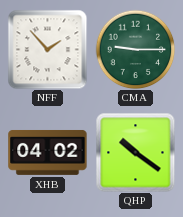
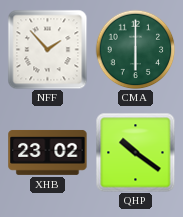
CMA: 9:15 -> 6:00
XHB: 04:02 -> 23:02
